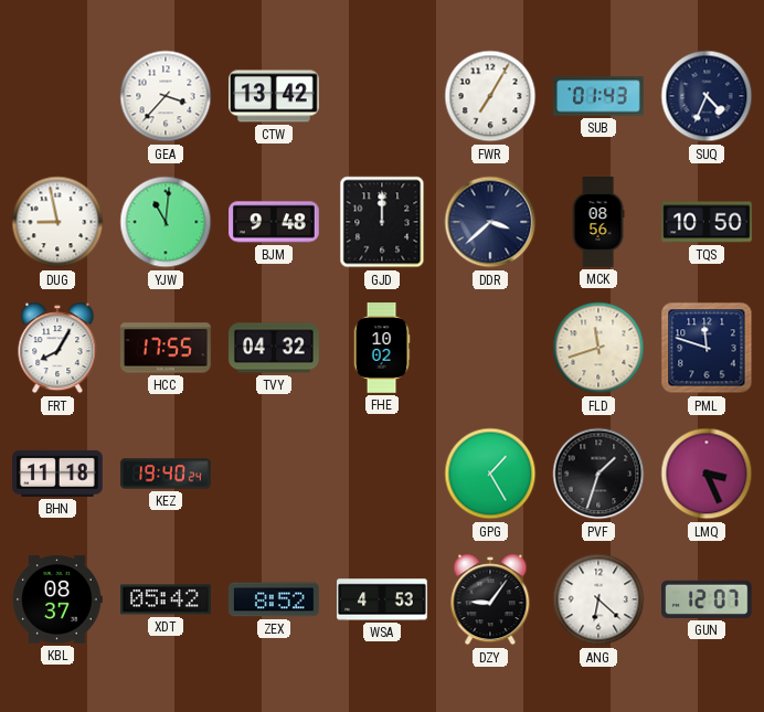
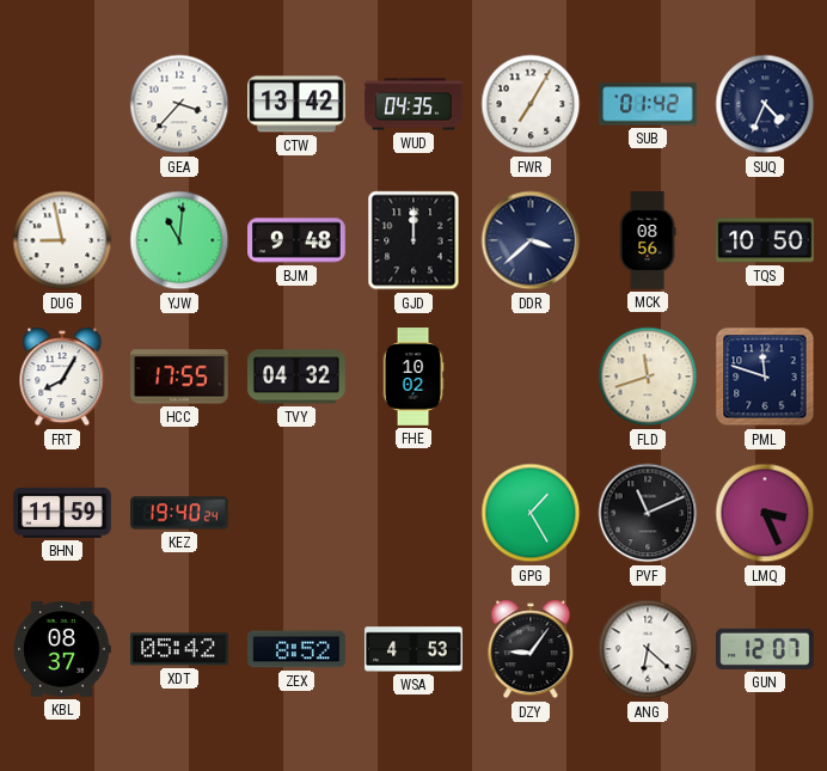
WUD: none -> 04:35
SUB: 01:43 -> 01:42
BHN: 11:18 -> 11:59
PVF: 1:33 -> 11:11
